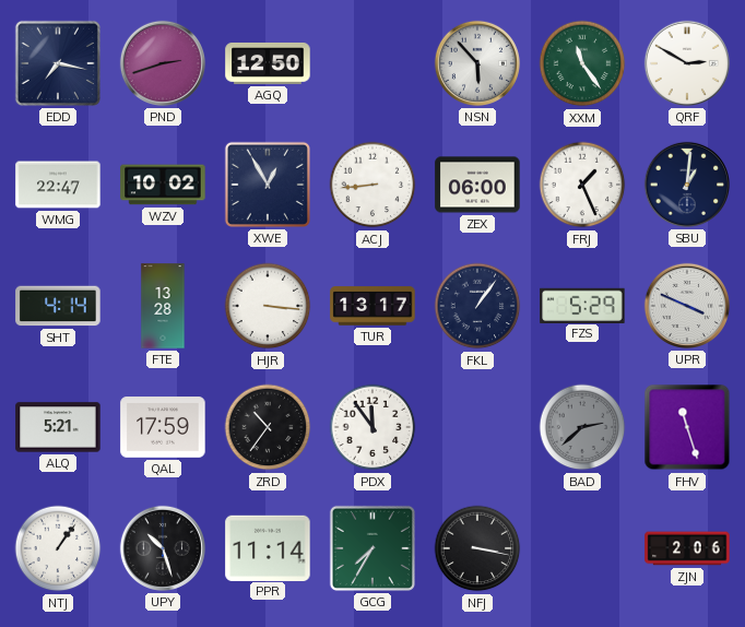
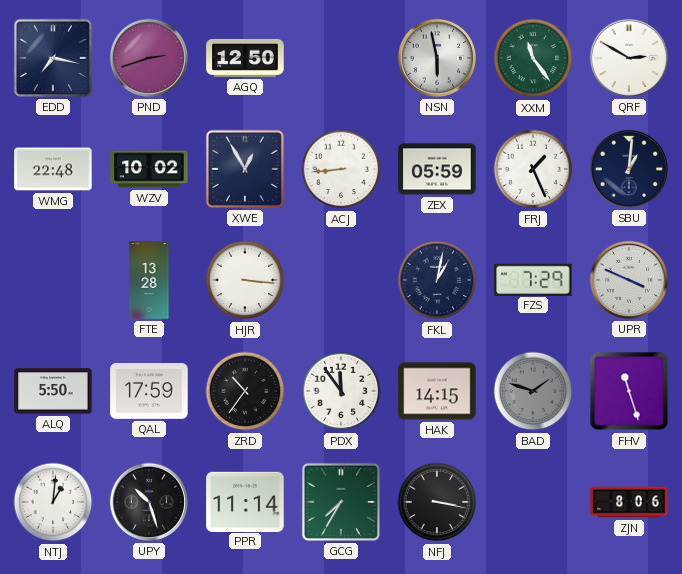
NSN: 5:53 -> 5:58
WMG: 22:47 -> 22:48
ZEX: 06:00 -> 05:59
SHT: 4:14 -> none
TUR: 13:17 -> none
FKL: 1:06 -> 1:02
FZS: 5:29 -> 7:29
ALQ: 5:21 -> 5:50
HAK: none -> 14:15
BAD: 2:38 -> 1:48
NTJ: 1:06 -> 1:01
ZJN: 2:06 -> 8:06
